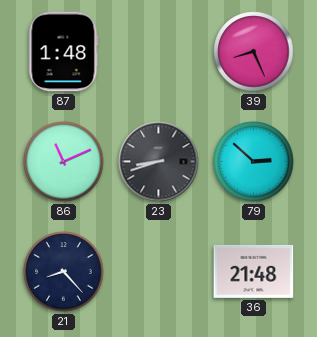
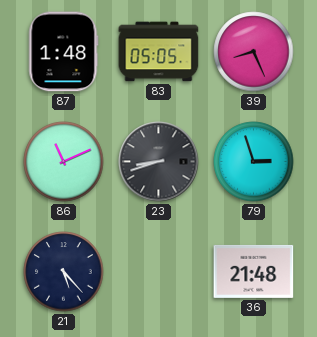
83: none -> 05:05
79: 2:52 -> 2:57
21: 8:23 -> 5:23
